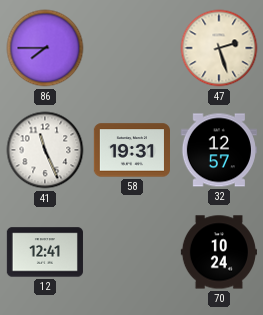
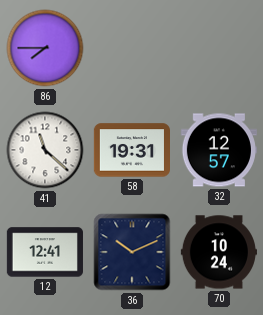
47: 2:27 -> none
41: 11:26 -> 11:22
36: none -> 10:11
